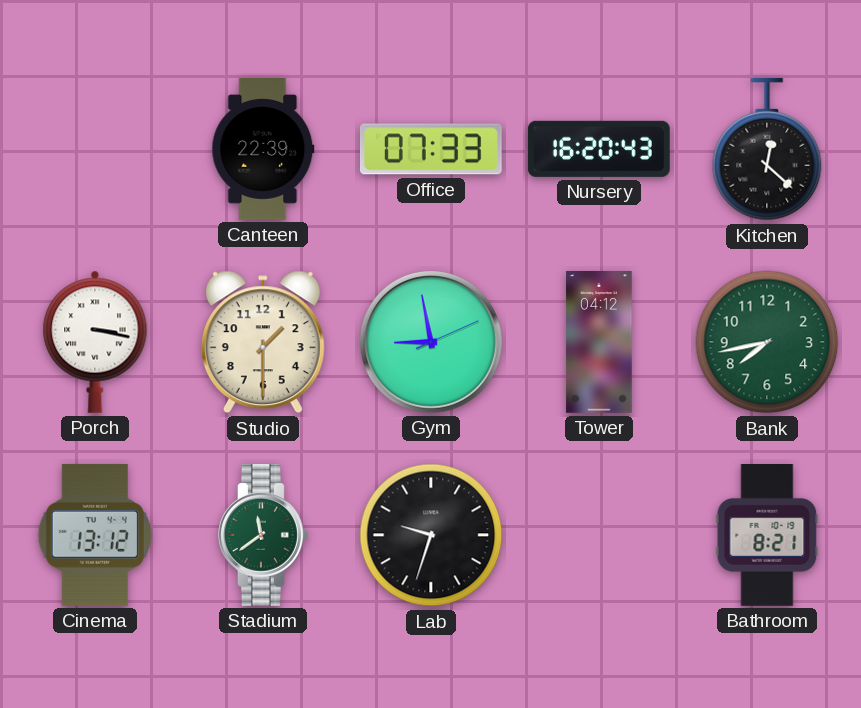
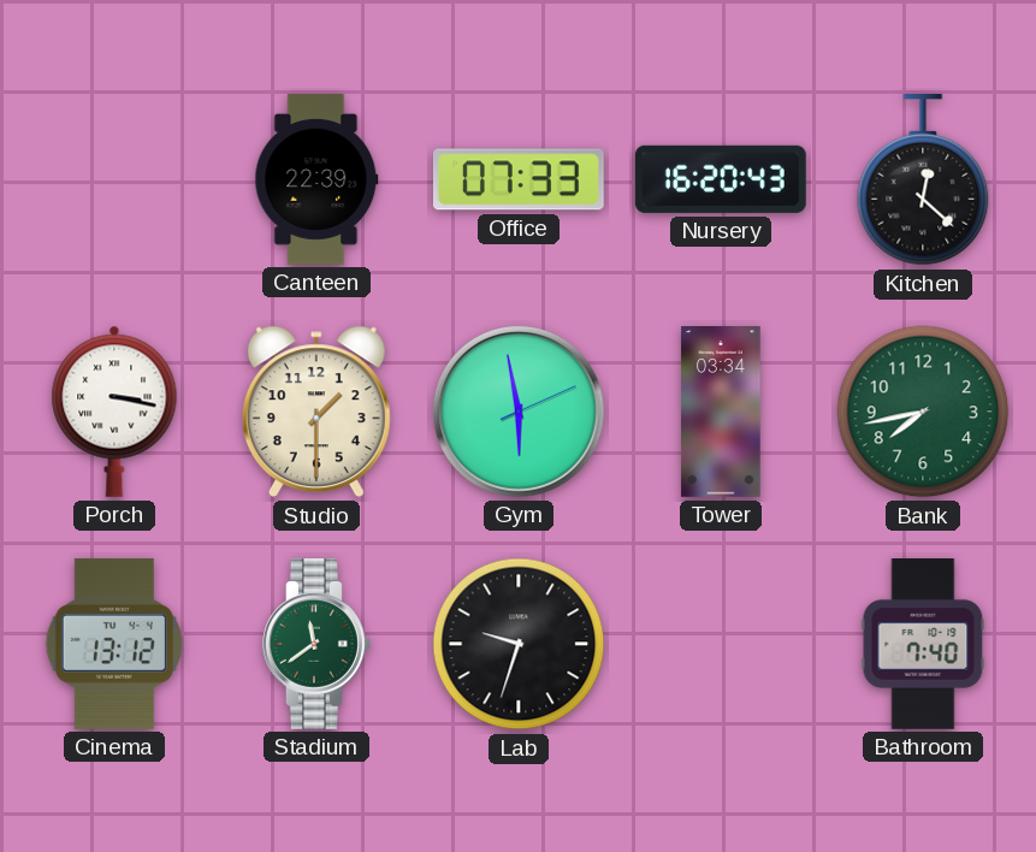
Gym: 8:58 -> 5:58
Tower: 04:12 -> 03:34
Bathroom: 8:21 -> 7:40
